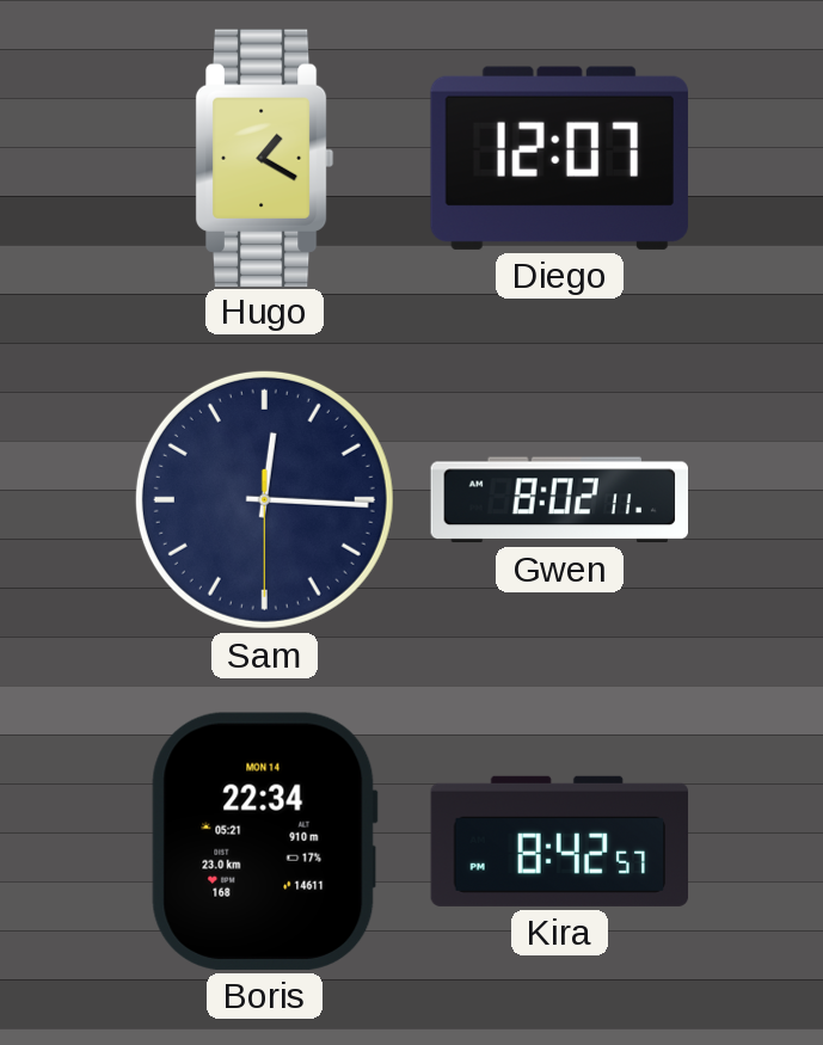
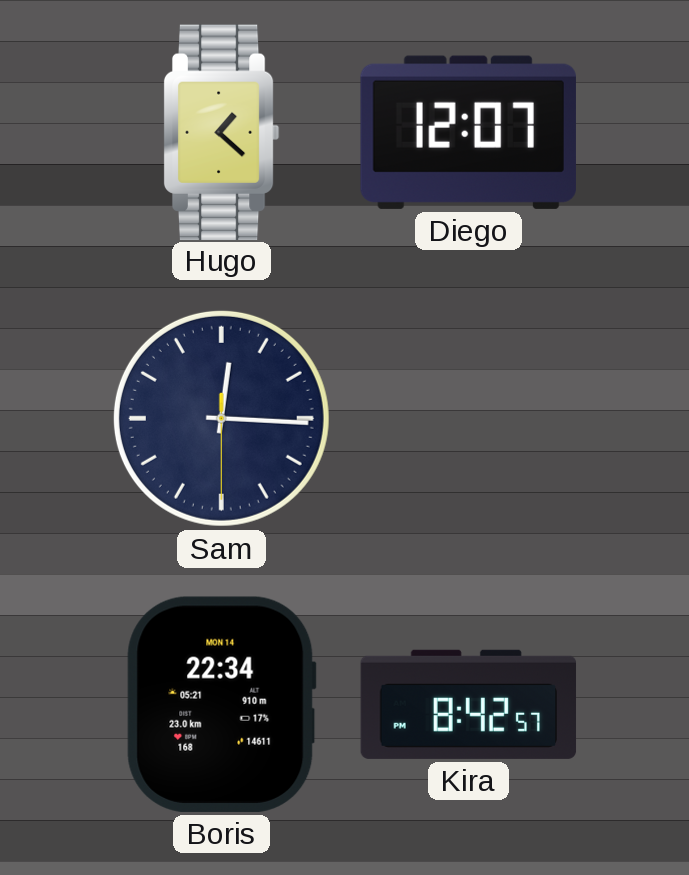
Hugo: 1:20 -> 1:22
Gwen: 8:02 -> none
